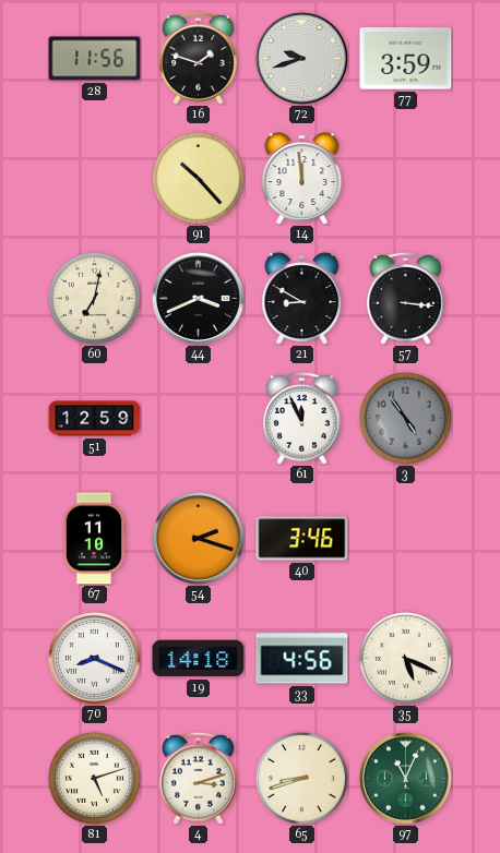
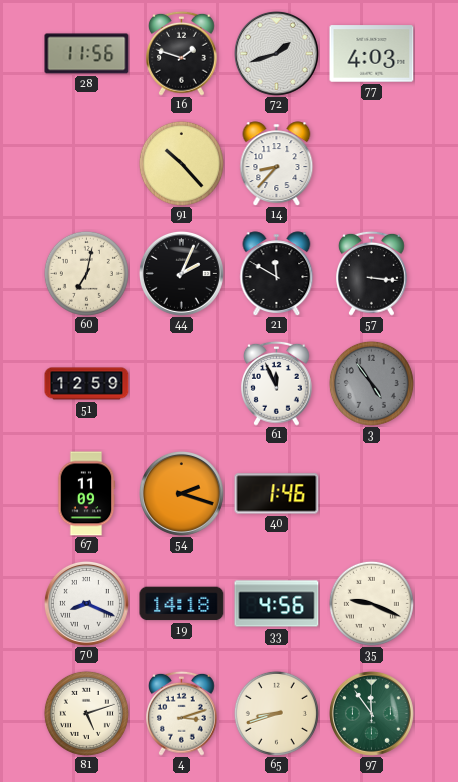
72: 9:42 -> 1:42
77: 3:59 -> 4:03
14: 11:59 -> 8:37
44: 3:41 -> 2:04
21: 8:50 -> 11:50
67: 11:10 -> 11:09
40: 3:46 -> 1:46
35: 5:19 -> 9:19
97: 11:04 -> 11:54
